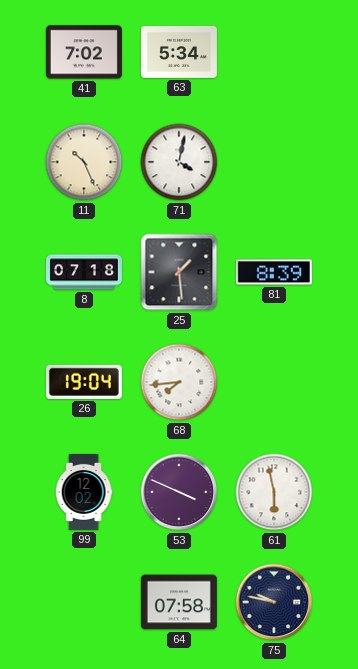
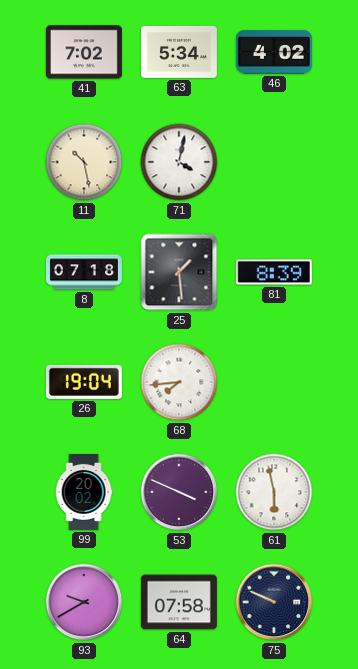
46: none -> 4:02
11: 10:26 -> 10:28
99: 12:02 -> 20:02
93: none -> 9:40
75: 9:47 -> 9:49
